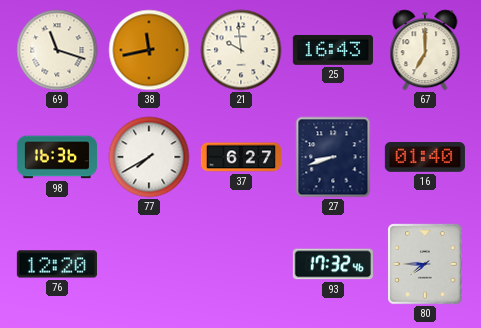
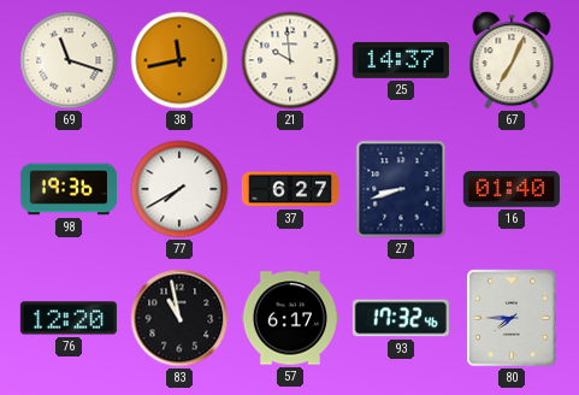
25: 16:43 -> 14:37
67: 7:00 -> 7:04
98: 16:36 -> 19:36
83: none -> 10:58
57: none -> 6:17
